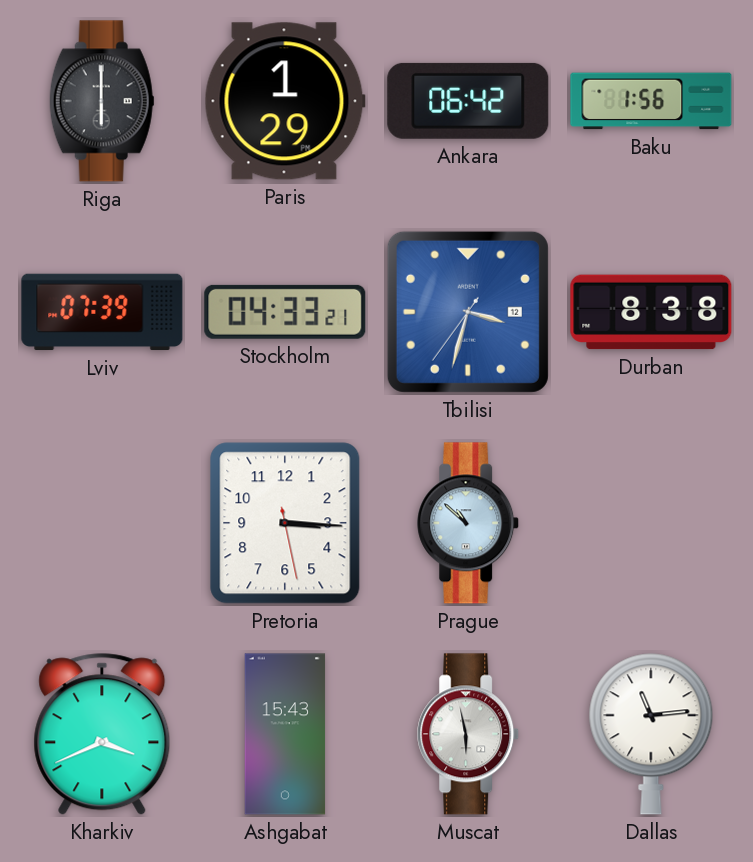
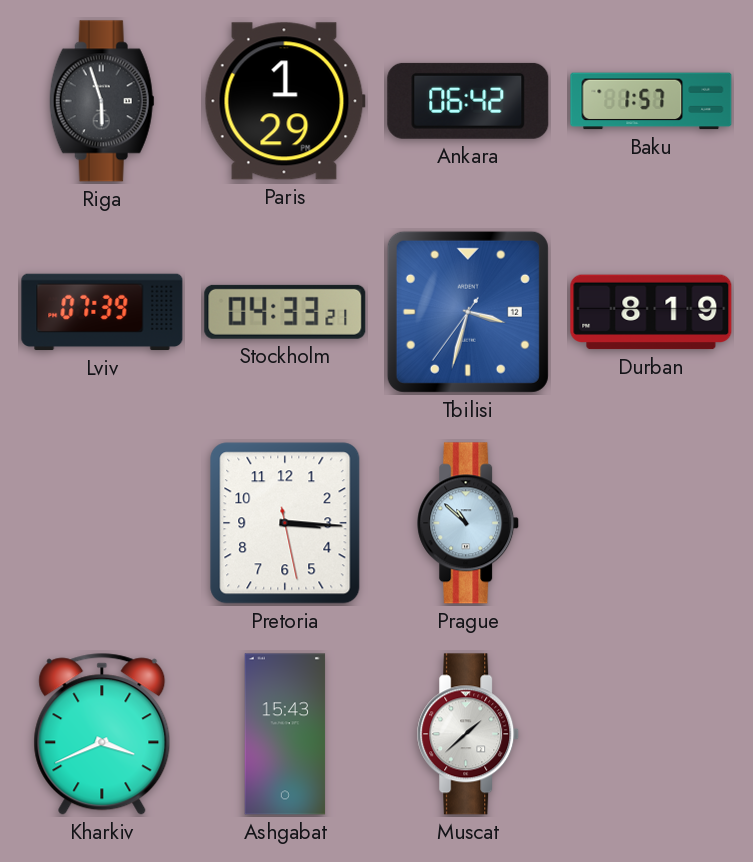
Riga: 6:00 -> 5:57
Baku: 1:56 -> 1:57
Durban: 8:38 -> 8:19
Muscat: 5:58 -> 1:38
Dallas: 11:14 -> none
